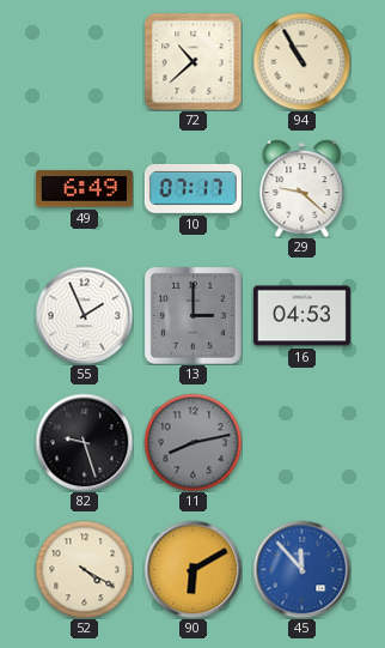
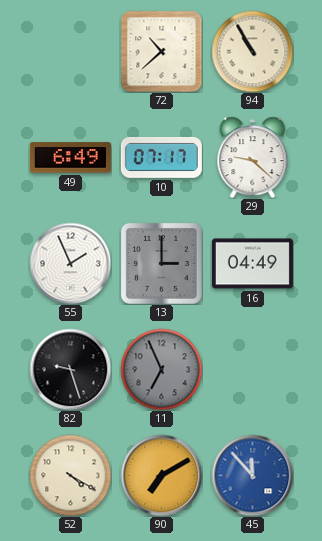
16: 04:53 -> 04:49
11: 8:13 -> 6:56
90: 6:10 -> 7:10
